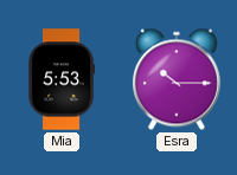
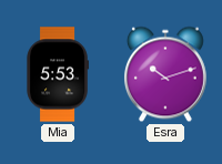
Esra: 10:15 -> 10:12
